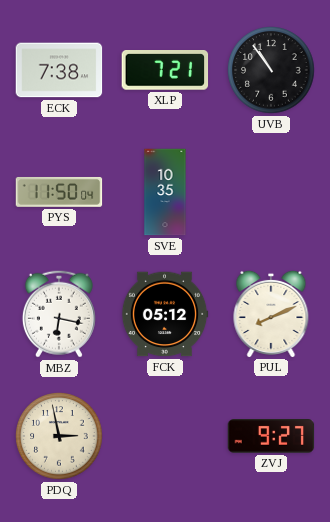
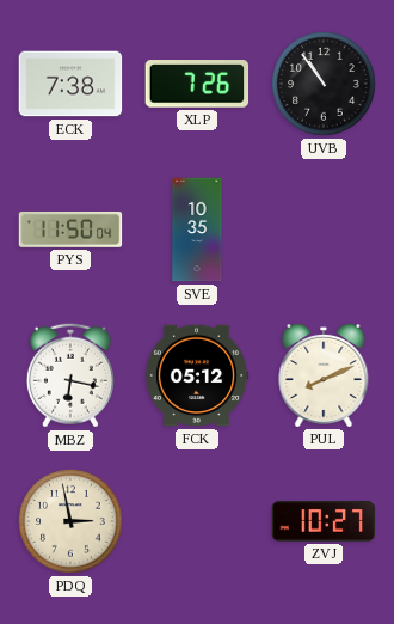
XLP: 7:21 -> 7:26
ZVJ: 9:27 -> 10:27
